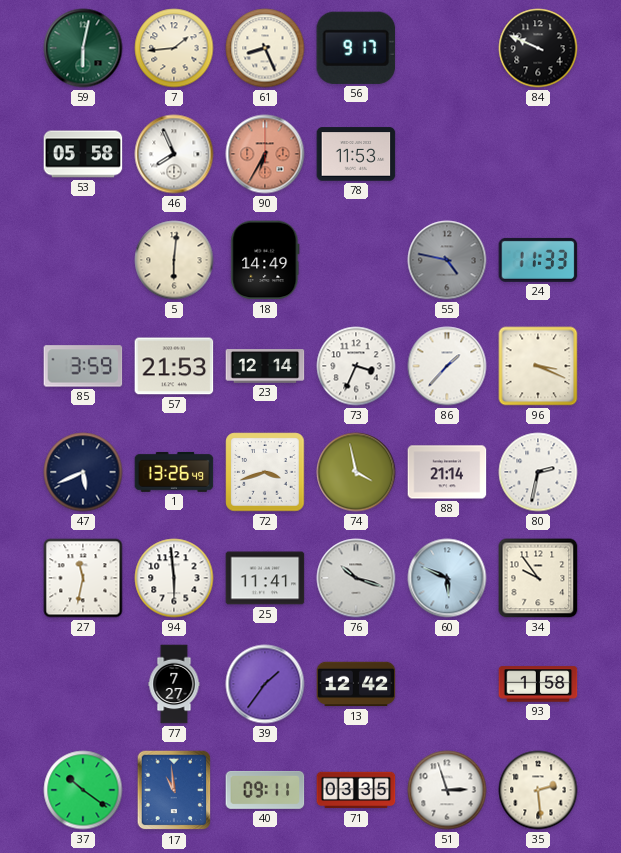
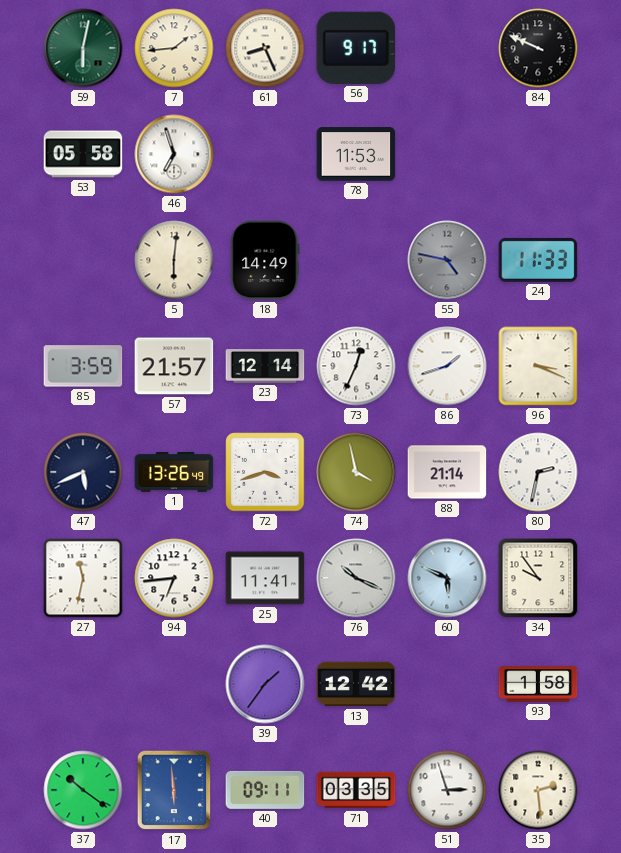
46: 7:56 -> 6:57
90: 6:35 -> none
57: 21:53 -> 21:57
73: 3:34 -> 12:34
86: 1:37 -> 1:42
94: 5:59 -> 6:44
76: 10:18 -> 10:19
77: 7:27 -> none
17: 10:59 -> 5:59
